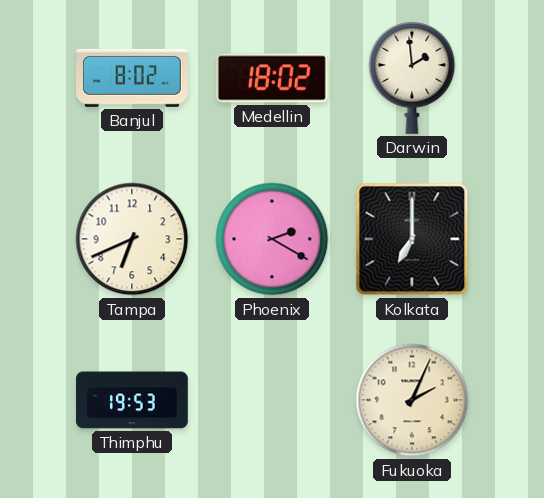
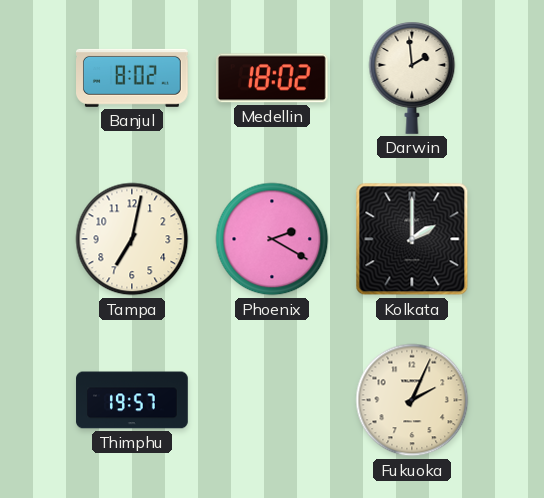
Tampa: 6:41 -> 7:02
Kolkata: 7:00 -> 2:00
Thimphu: 19:53 -> 19:57
